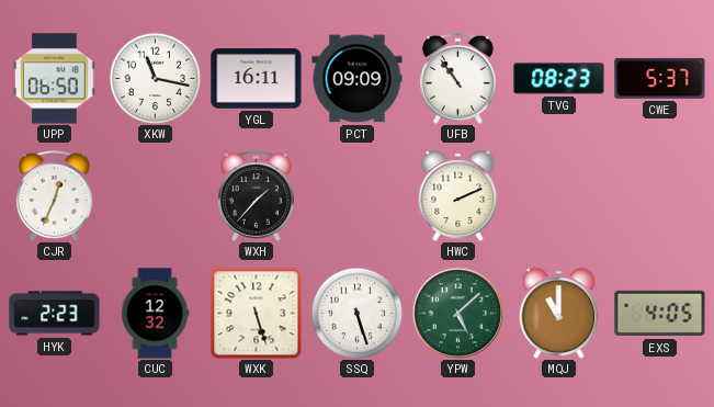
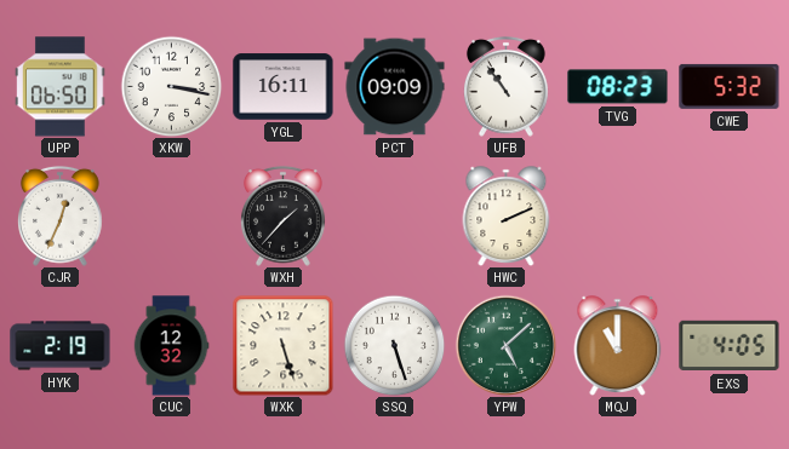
XKW: 11:17 -> 3:17
CWE: 5:37 -> 5:32
HYK: 2:23 -> 2:19
